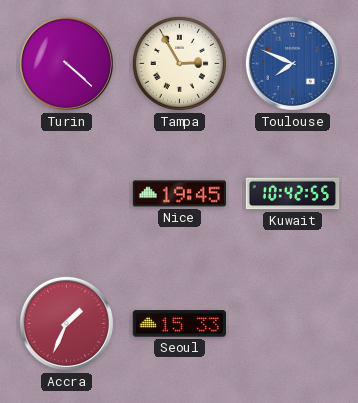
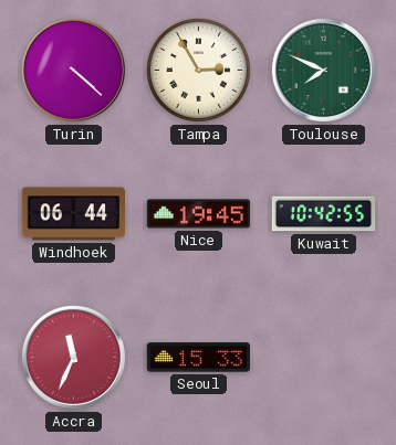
Toulouse dial: blue -> green
Windhoek: none -> 06:44
Accra: 1:34 -> 11:34
